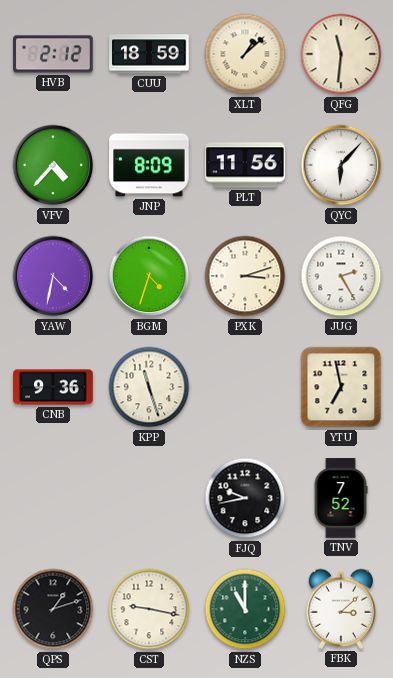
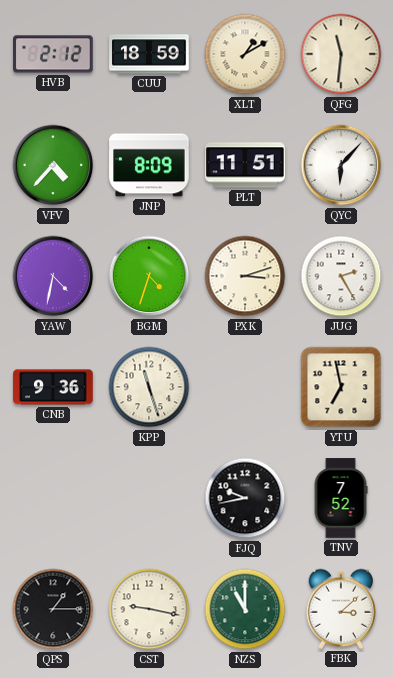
XLT: 1:08 -> 1:10
PLT: 11:56 -> 11:51
QPS: 1:12 -> 1:15
